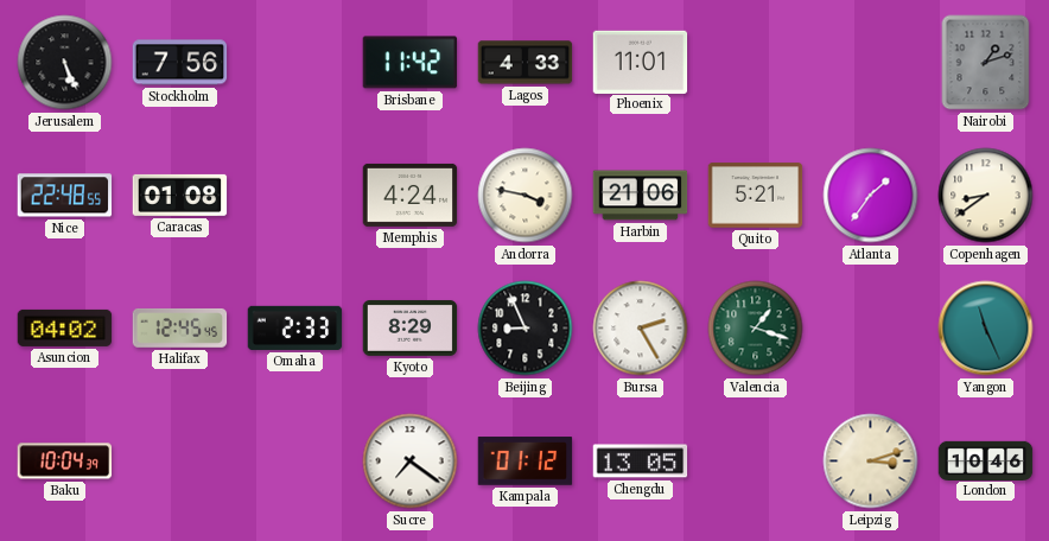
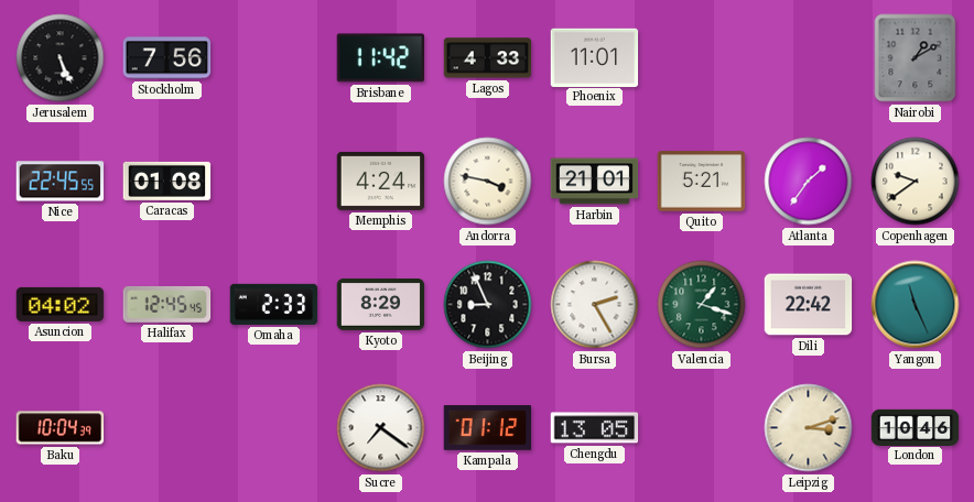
Nairobi: 1:12 -> 1:10
Nice: 22:48 -> 22:45
Harbin: 21:06 -> 21:01
Copenhagen: 8:39 -> 9:39
Dili: none -> 22:42
